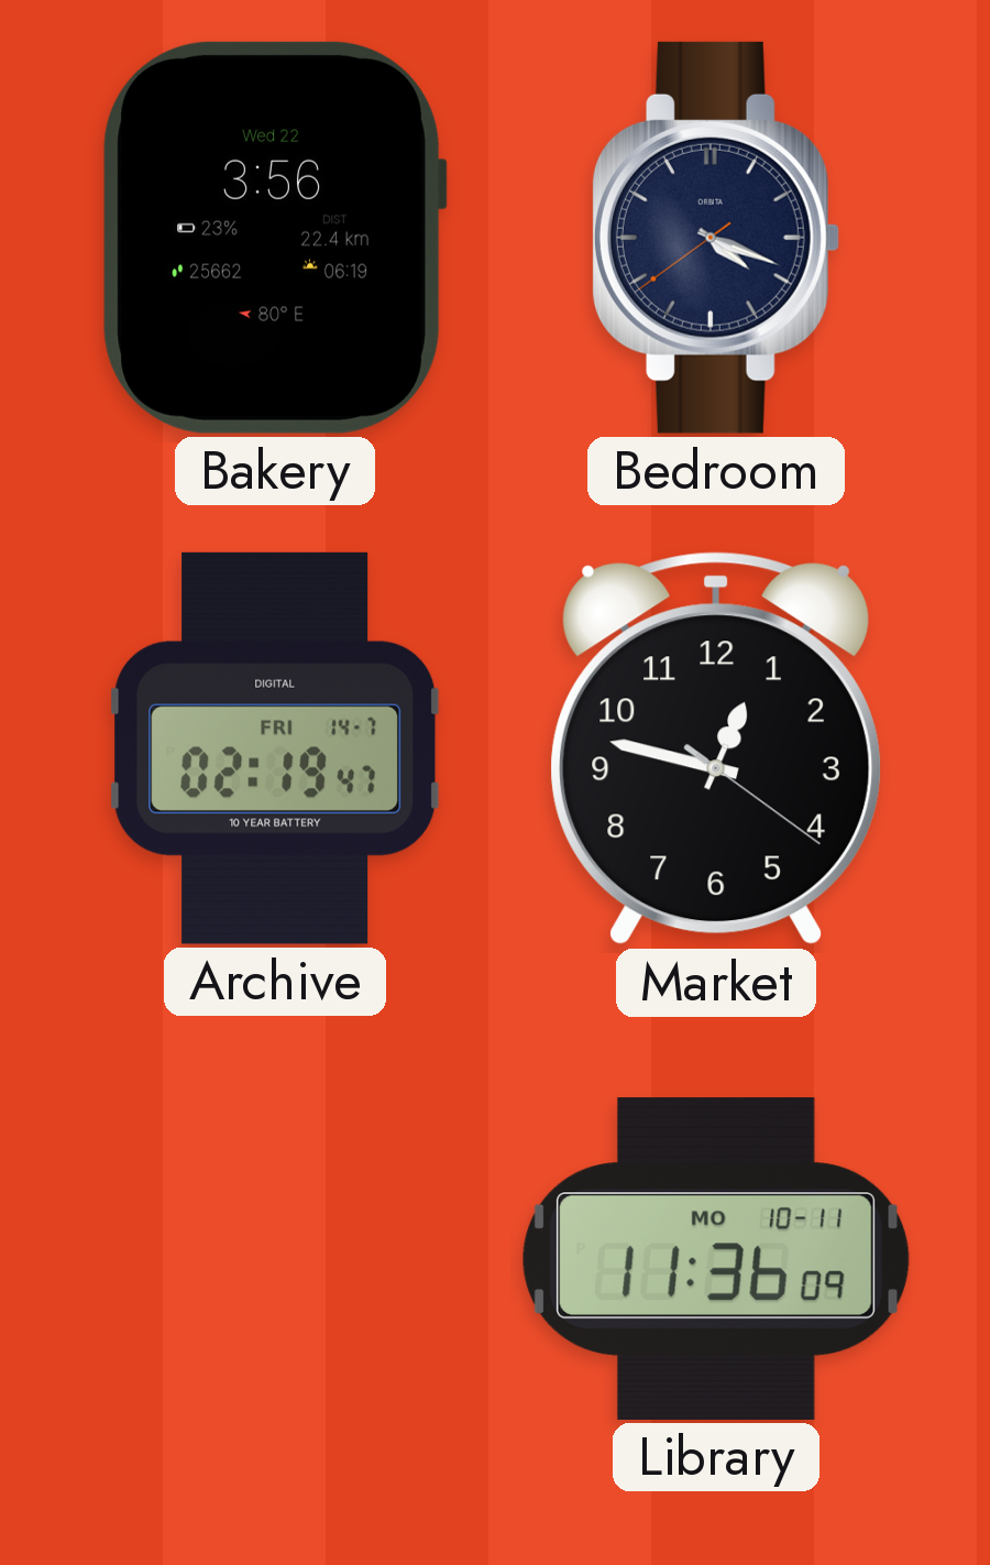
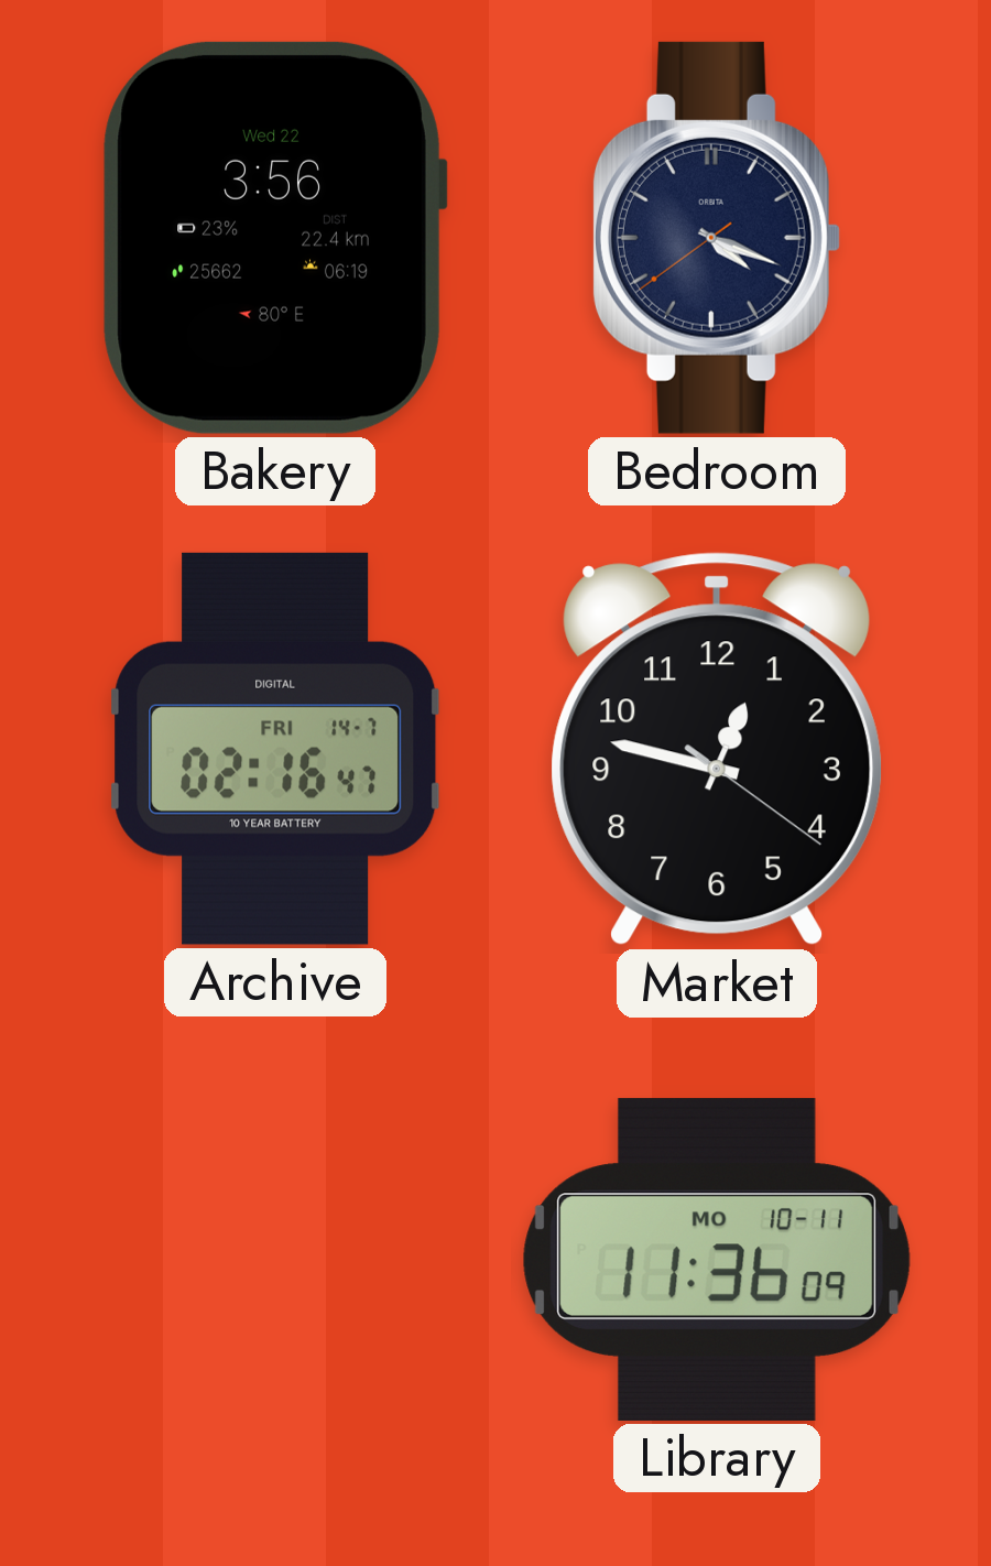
Archive: 02:19 -> 02:16
